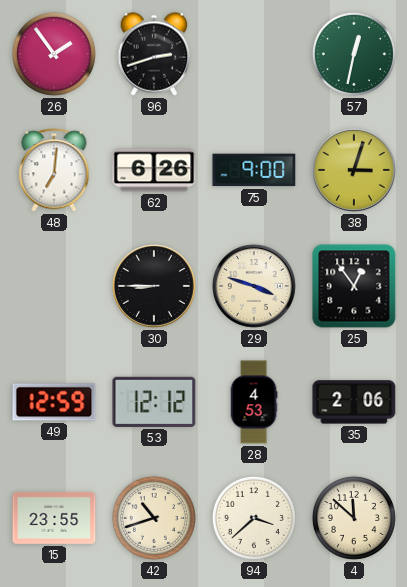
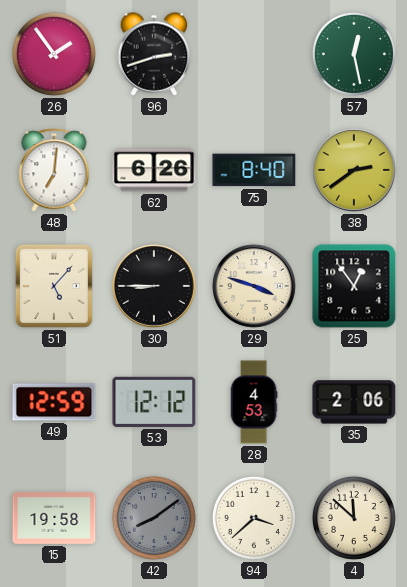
57: 12:32 -> 12:28
75: 9:00 -> 8:40
38: 3:03 -> 2:39
51: none -> 5:07
15: 23:55 -> 19:58
42: 10:42 -> 8:09
42 dial: cream -> grey
